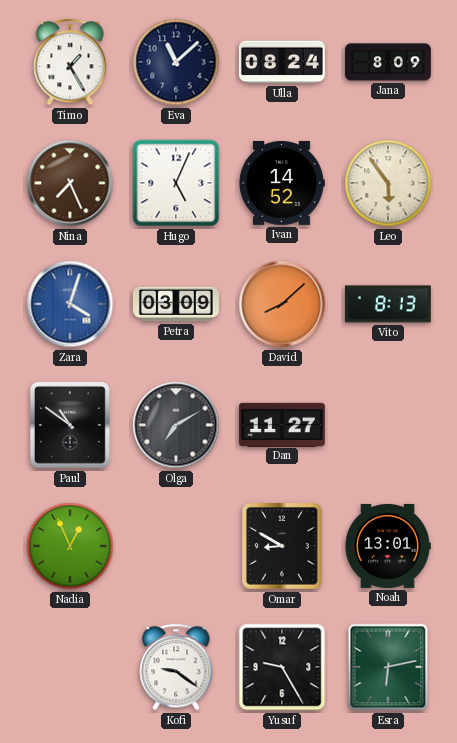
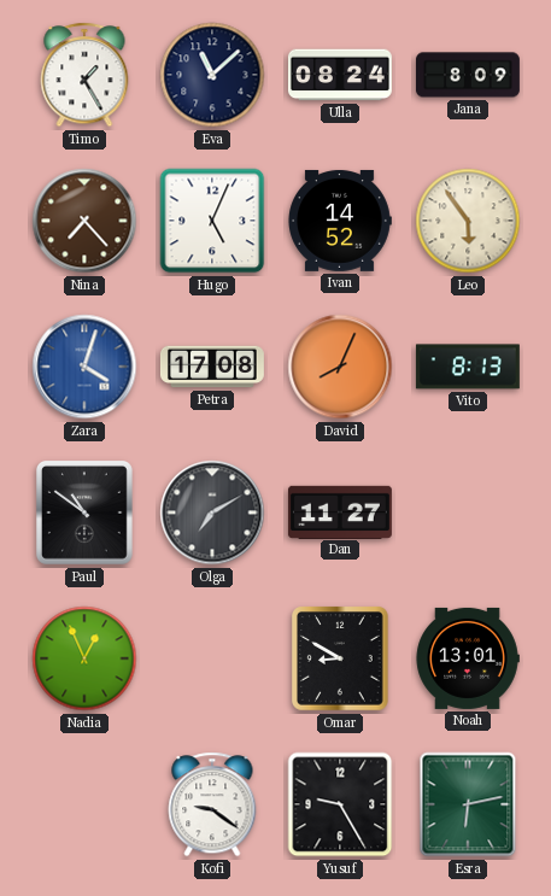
Nina: 7:26 -> 7:23
Petra: 03:09 -> 17:08
David: 8:08 -> 8:04
